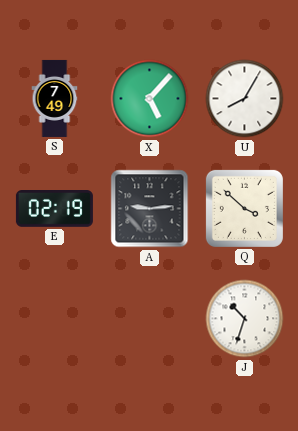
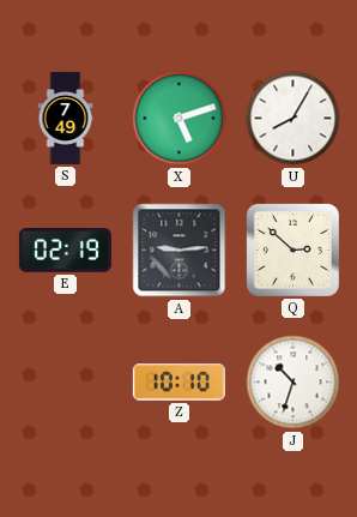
X: 5:07 -> 5:12
Q: 3:52 -> 2:52
Z: none -> 10:10
